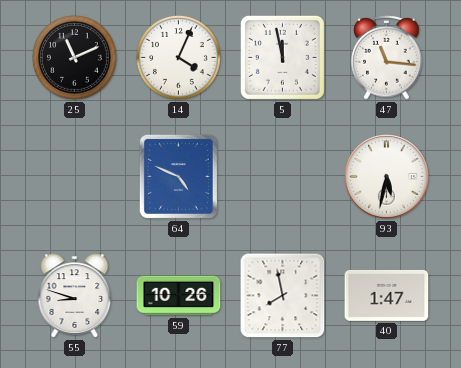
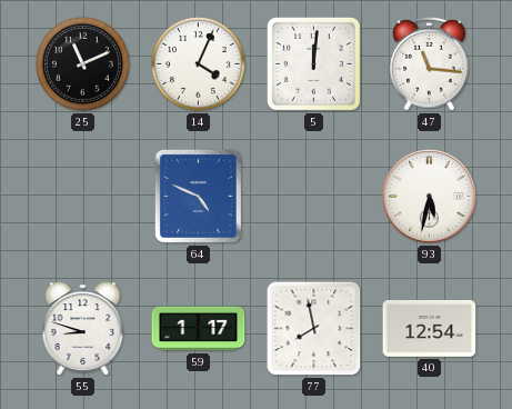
5: 11:58 -> 12:01
59: 10:26 -> 1:17
40: 1:47 -> 12:54
